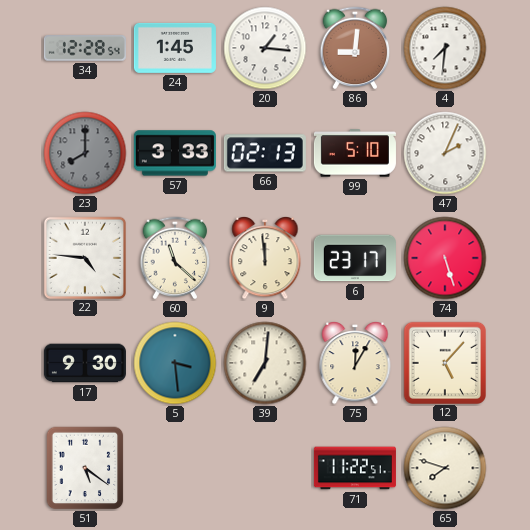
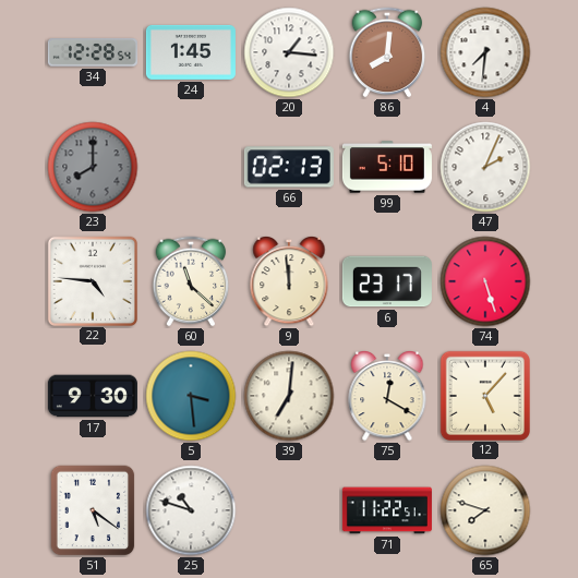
86: 9:01 -> 8:01
57: 3:33 -> none
75: 12:05 -> 12:20
25: none -> 10:48
